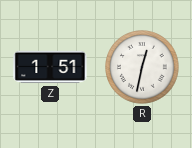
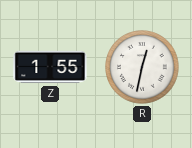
Z: 1:51 -> 1:55
